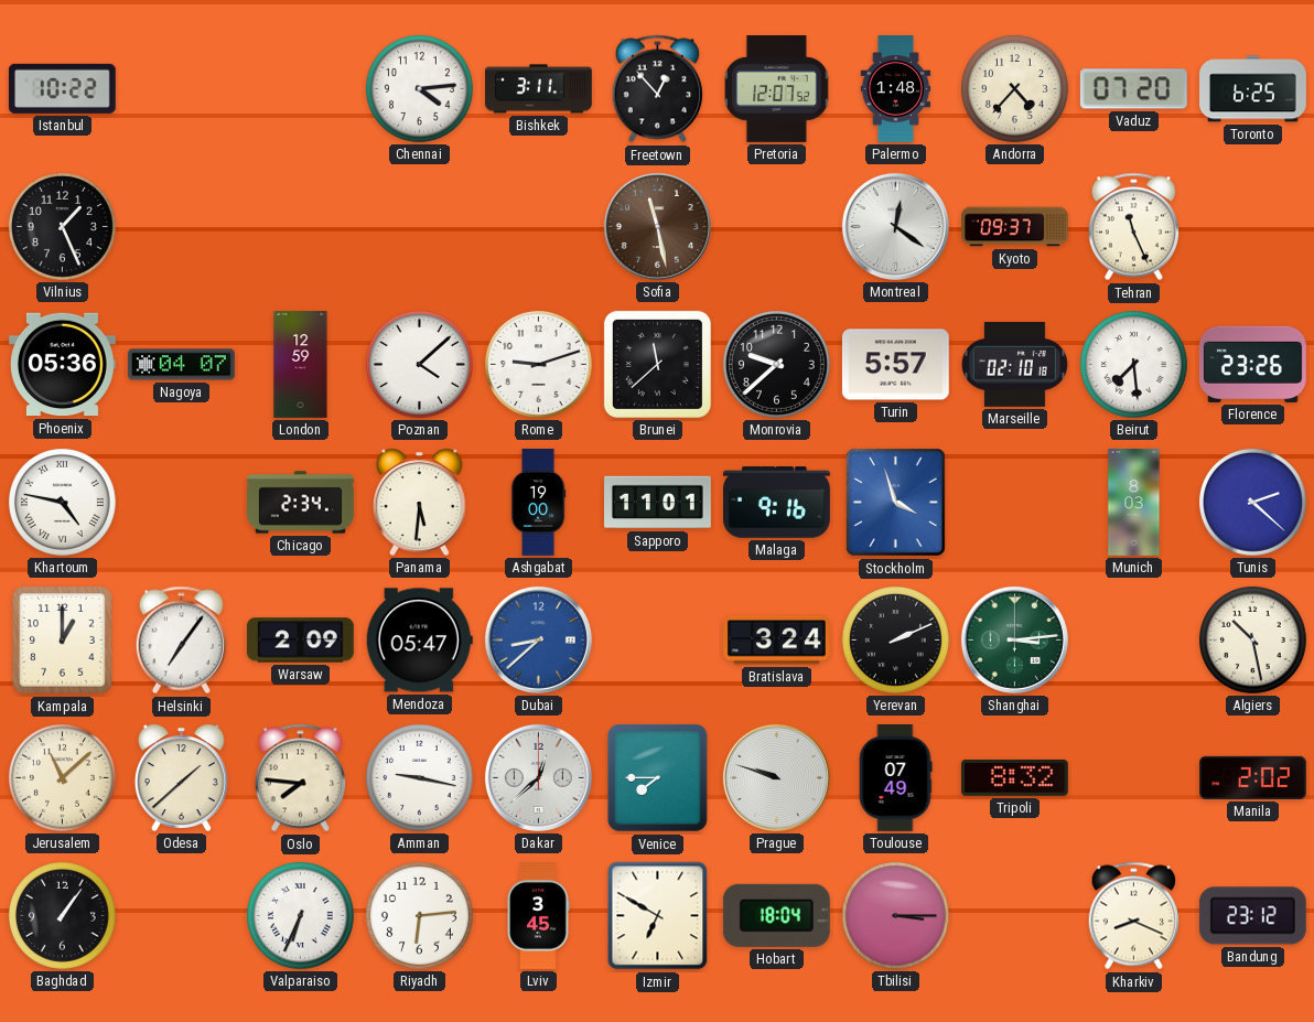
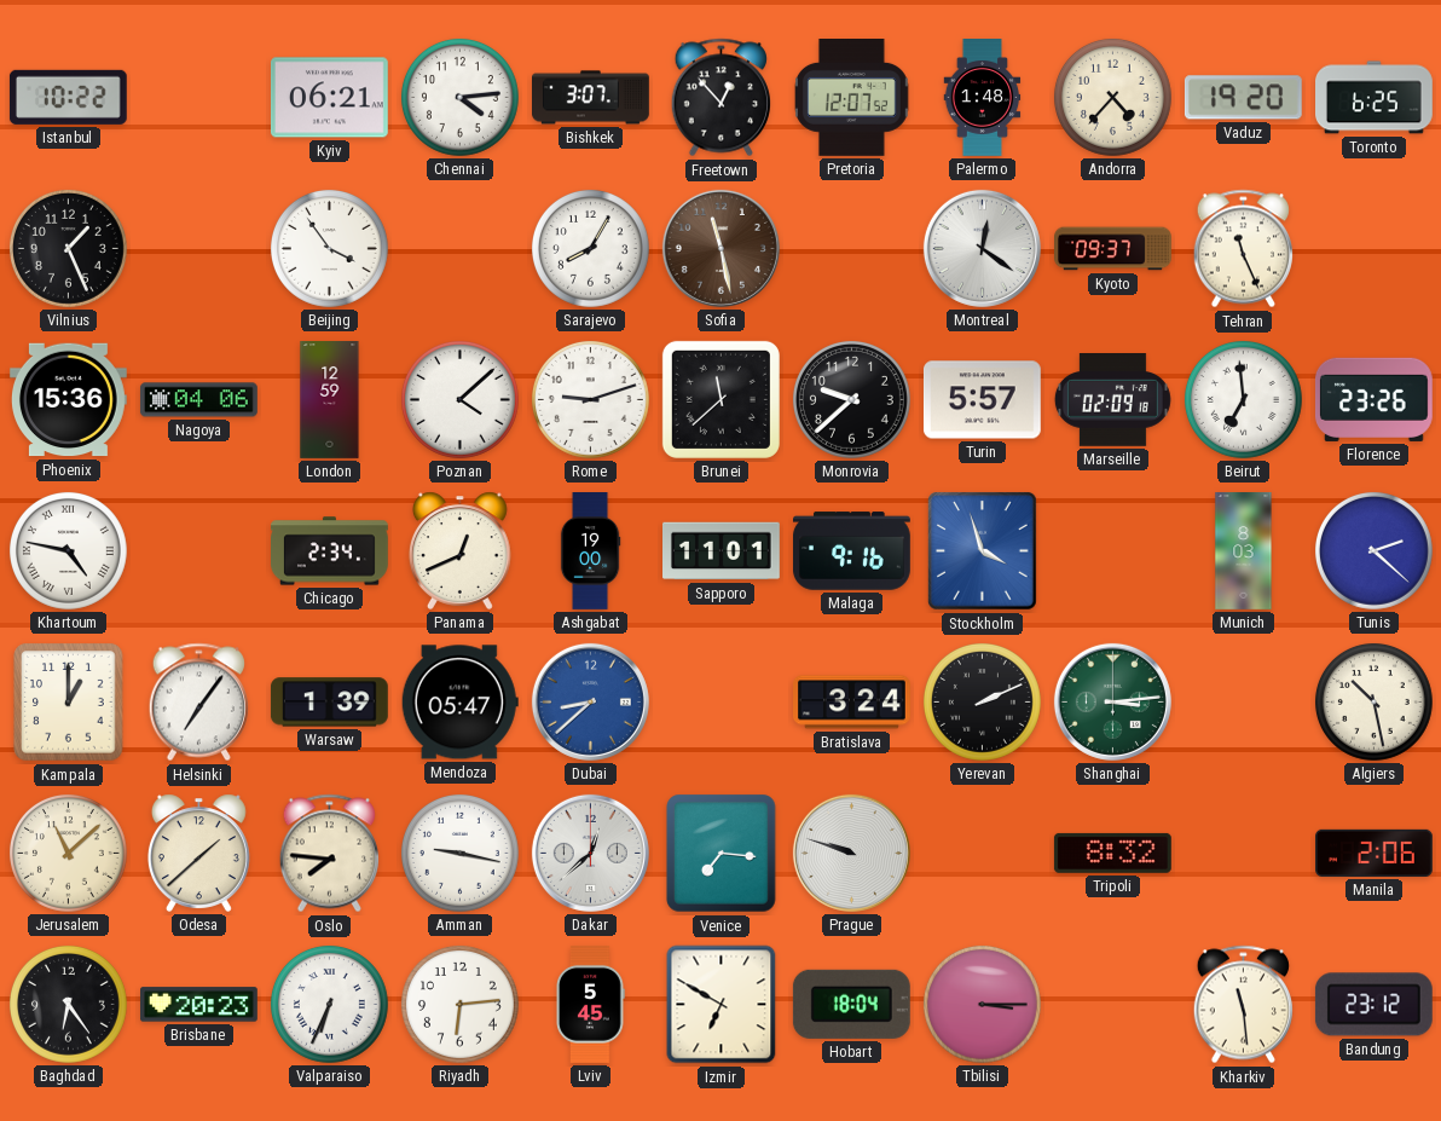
Kyiv: none -> 06:21
Bishkek: 3:11 -> 3:07
Vaduz: 07:20 -> 19:20
Beijing: none -> 3:54
Sarajevo: none -> 8:05
Phoenix: 05:36 -> 15:36
Nagoya: 04:07 -> 04:06
Marseille: 02:10 -> 02:09
Beirut: 7:29 -> 6:59
Panama: 5:31 -> 12:41
Warsaw: 2:09 -> 1:39
Venice: 7:45 -> 7:16
Toulouse: 07:49 -> none
Manila: 2:02 -> 2:06
Baghdad: 1:06 -> 6:24
Brisbane: none -> 20:23
Lviv: 3:45 -> 5:45
Kharkiv: 8:19 -> 11:29
